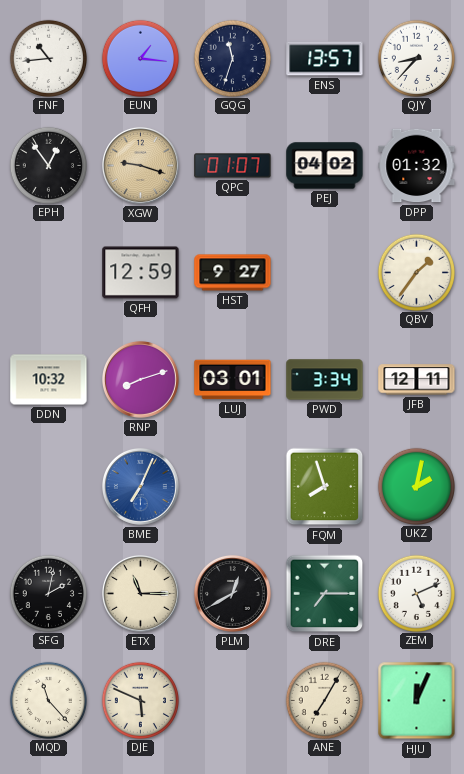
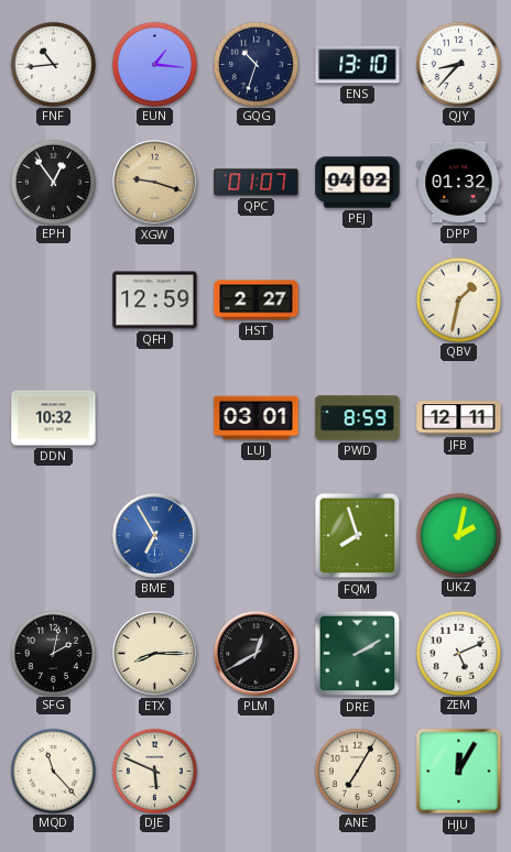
GQG: 11:33 -> 10:33
ENS: 13:57 -> 13:10
HST: 9:27 -> 2:27
QBV: 1:36 -> 1:32
RNP: 8:12 -> none
PWD: 3:34 -> 8:59
BME: 7:04 -> 6:55
ETX: 11:15 -> 8:15
DRE: 7:15 -> 2:10
HJU: 12:04 -> 12:05
